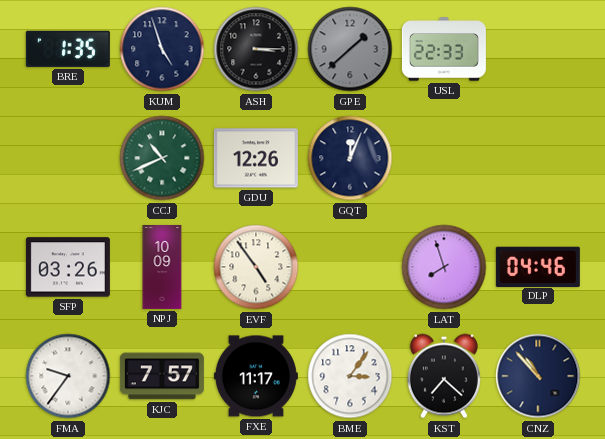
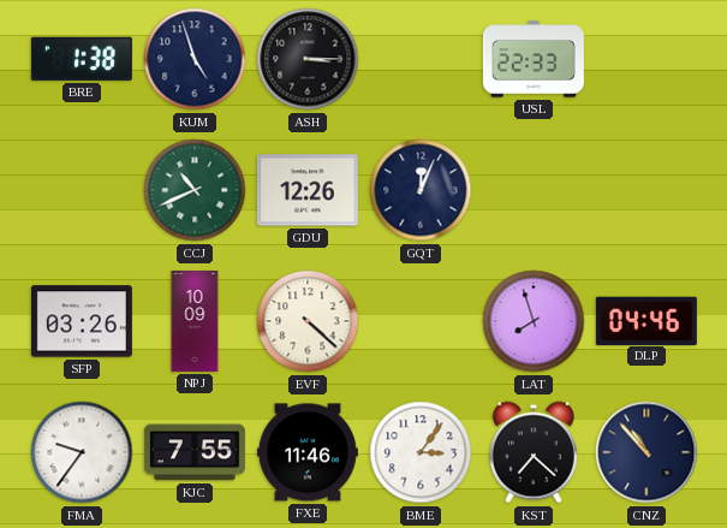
BRE: 1:35 -> 1:38
GPE: 1:38 -> none
EVF: 4:54 -> 4:22
KJC: 7:57 -> 7:55
FXE: 11:17 -> 11:46
